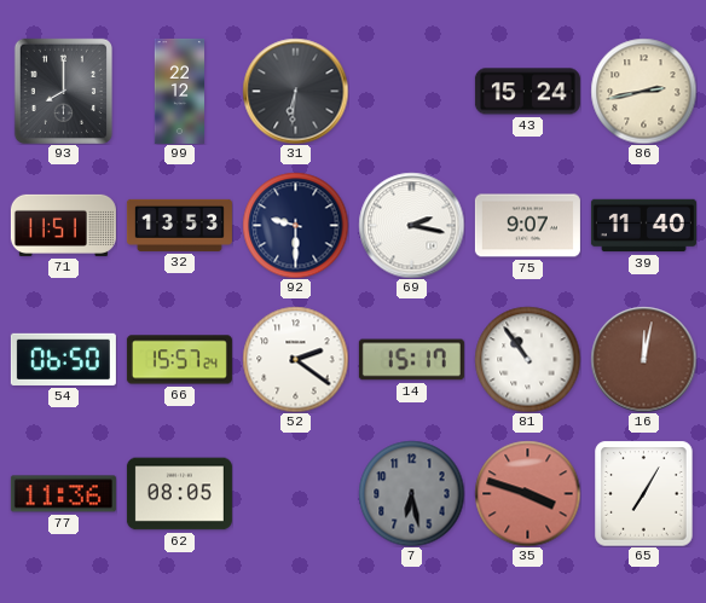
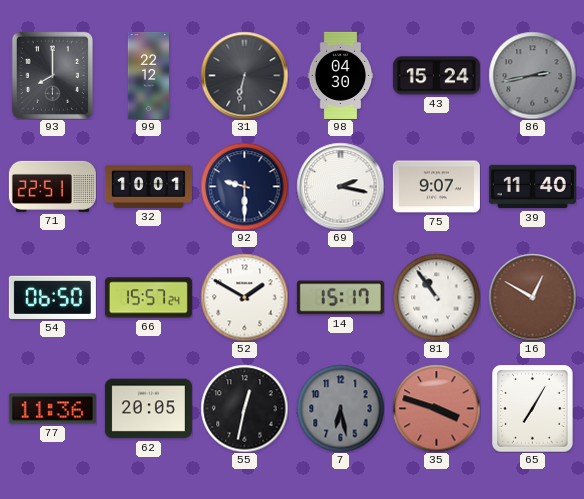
31: 6:31 -> 6:32
98: none -> 04:30
86 dial: cream -> grey
71: 11:51 -> 22:51
32: 13:53 -> 10:01
52: 2:21 -> 1:50
16: 12:02 -> 12:50
62: 08:05 -> 20:05
55: none -> 12:32
